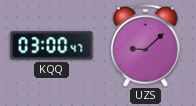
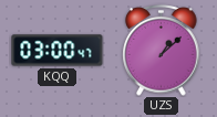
UZS: 9:08 -> 1:08
